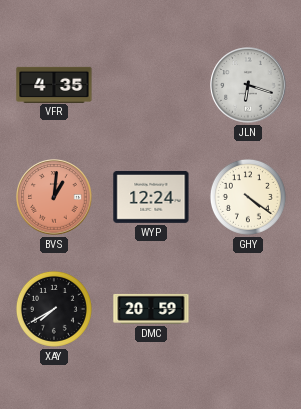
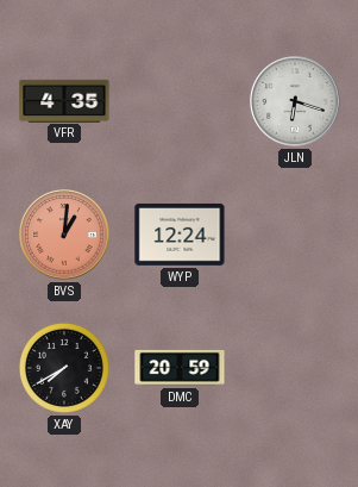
GHY: 4:21 -> none
